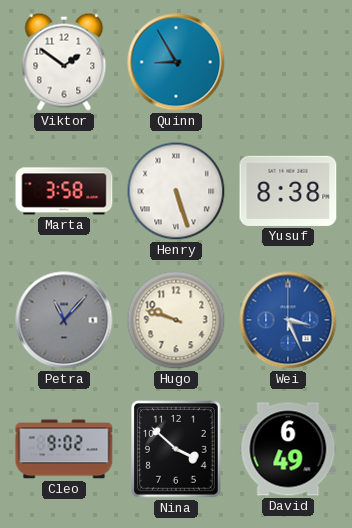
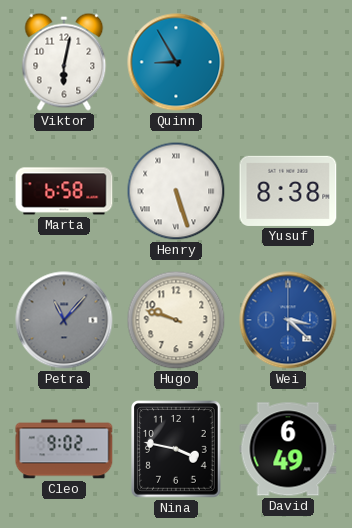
Viktor: 1:51 -> 6:02
Marta: 3:58 -> 6:58
Wei: 3:26 -> 3:22
Nina: 3:52 -> 3:47
